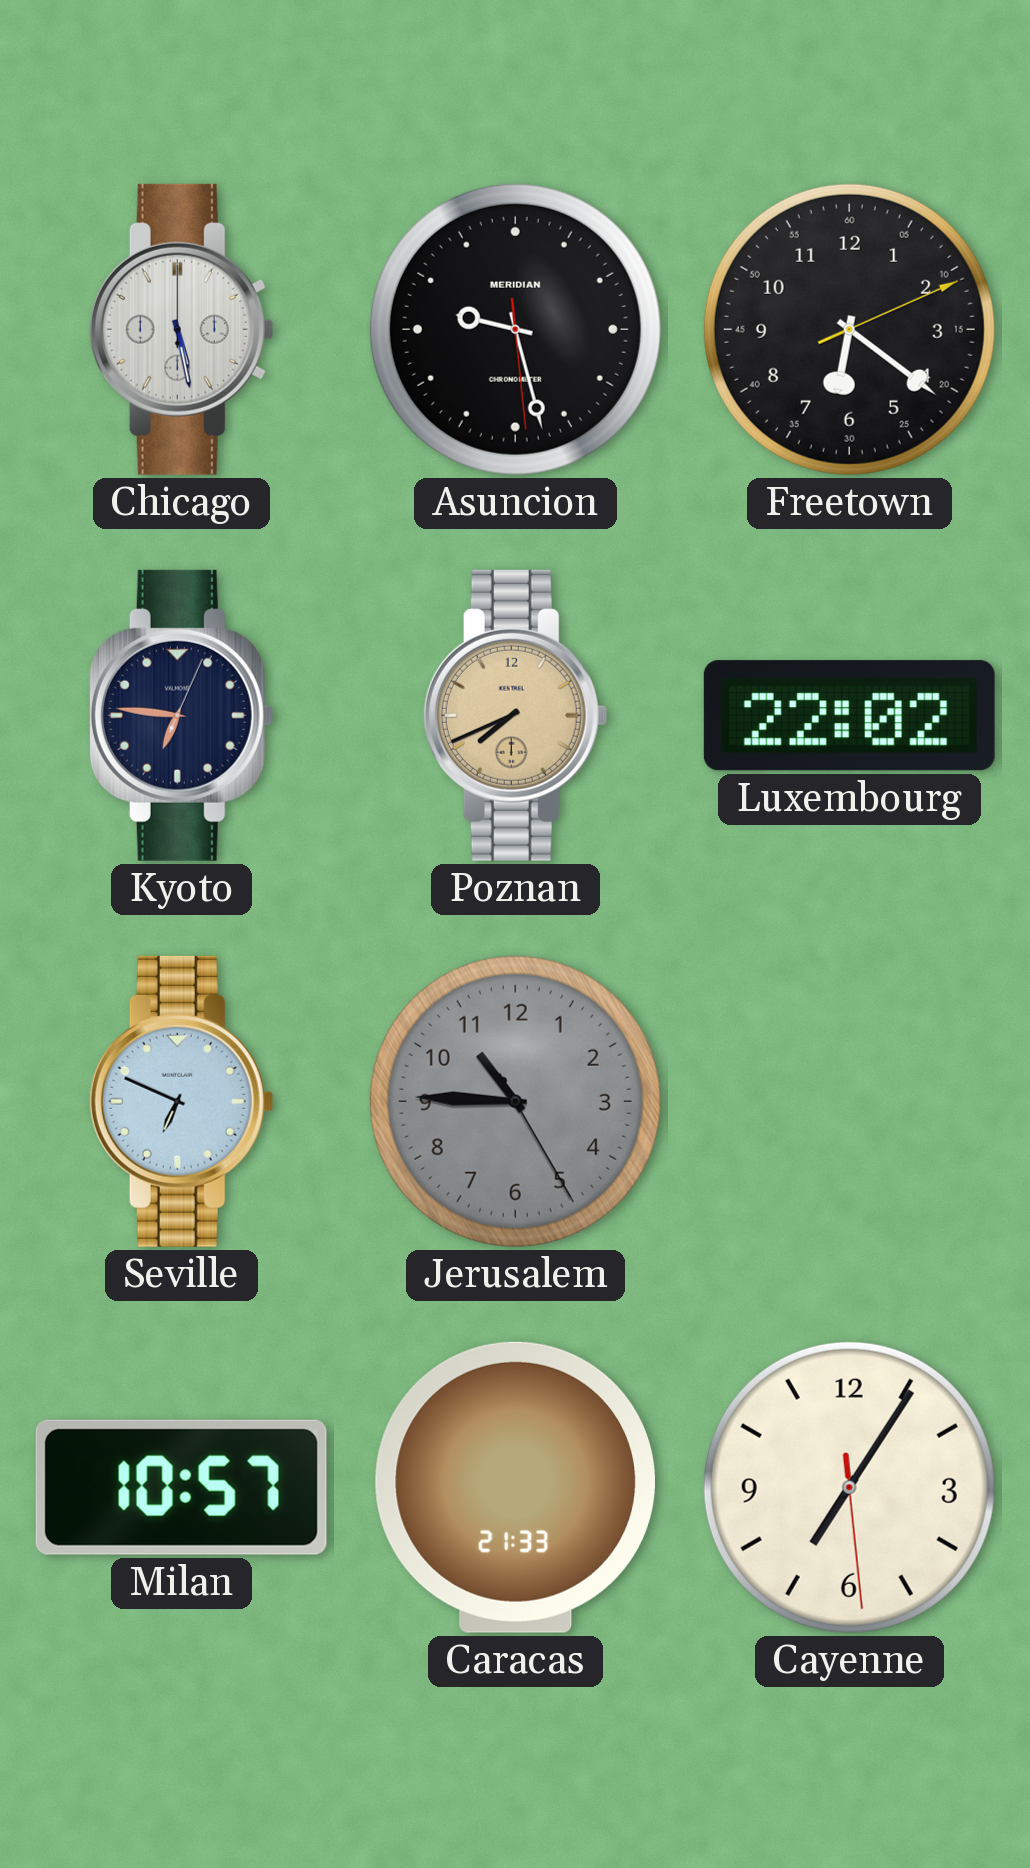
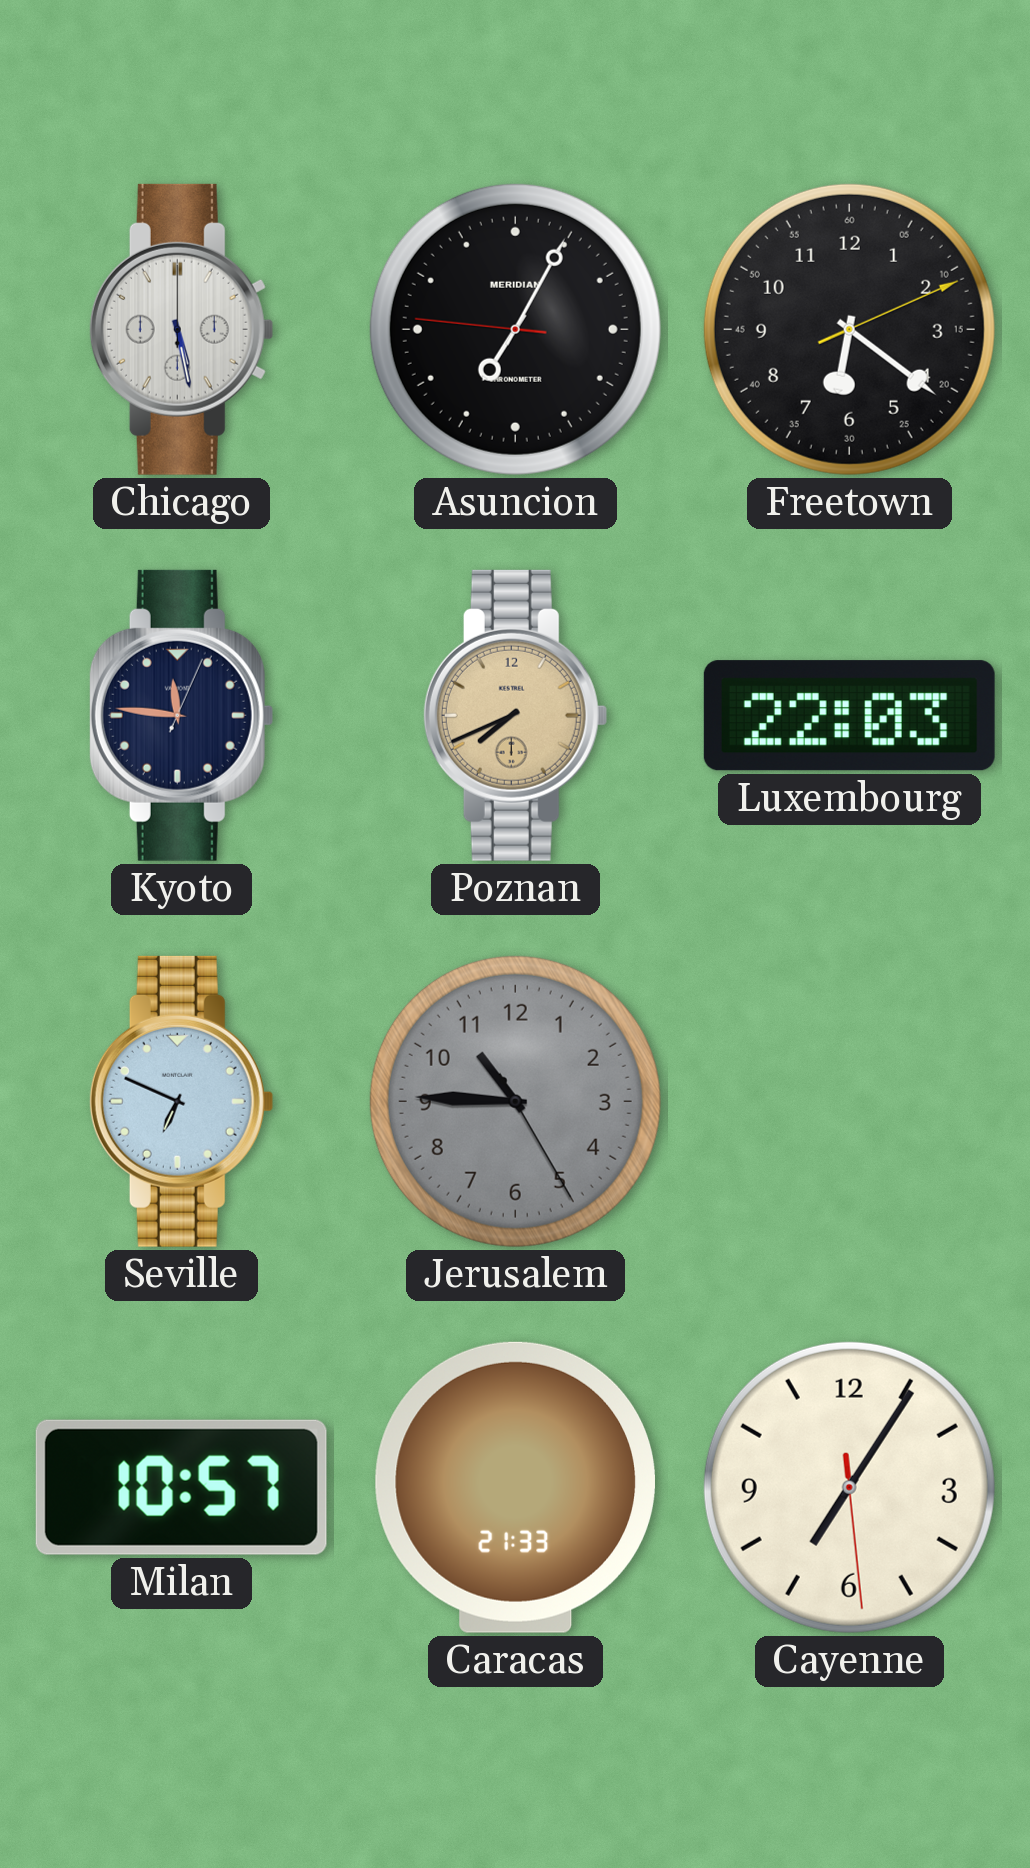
Asuncion: 9:27 -> 7:04
Kyoto: 6:46 -> 11:46
Luxembourg: 22:02 -> 22:03
